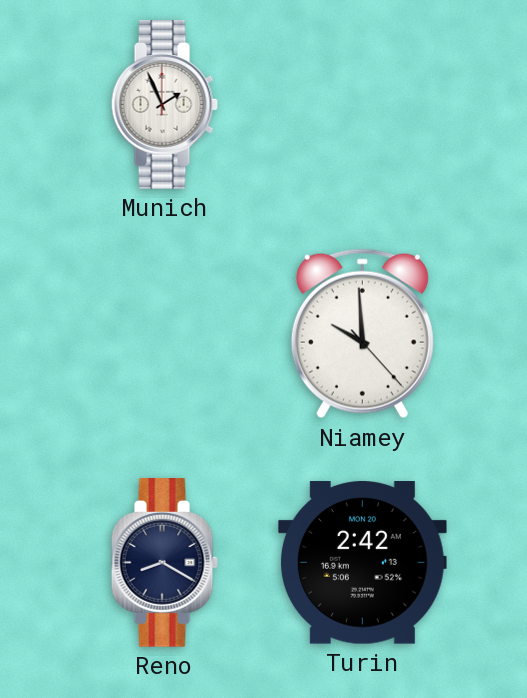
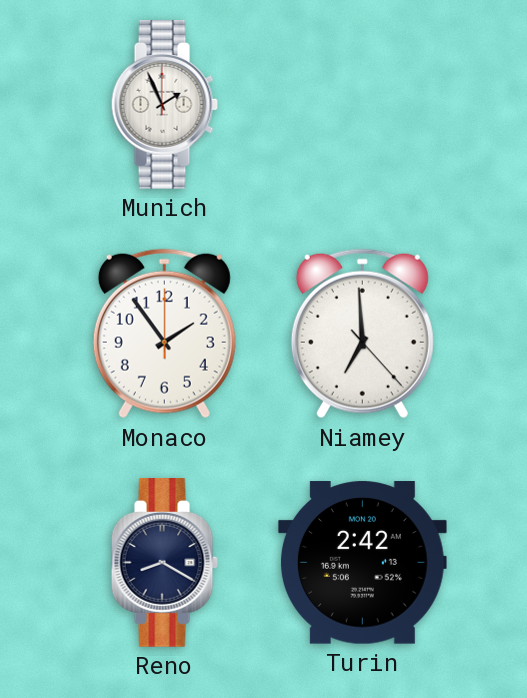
Monaco: none -> 1:54
Niamey: 9:59 -> 6:59
